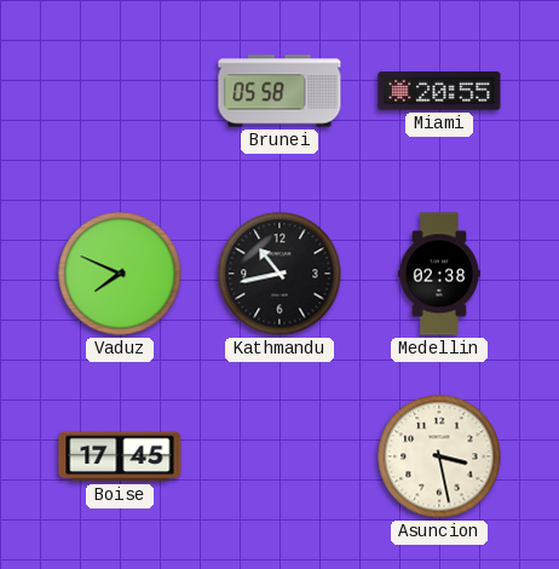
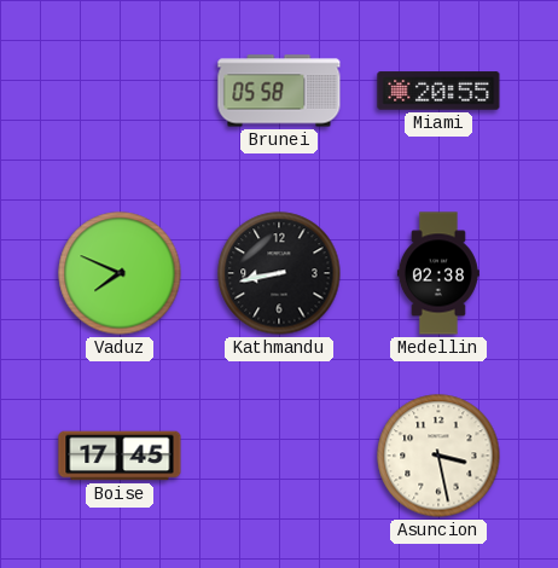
Kathmandu: 10:43 -> 8:43
